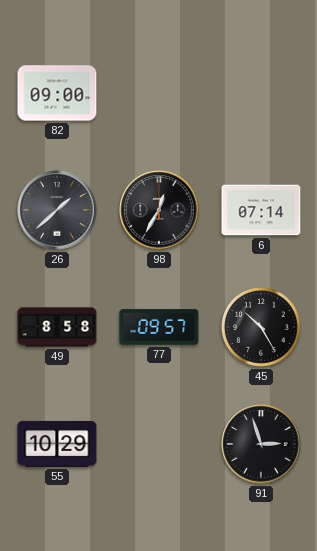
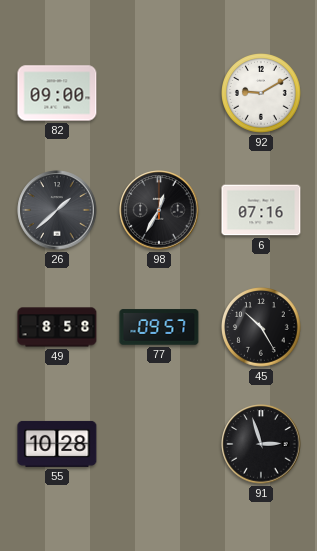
92: none -> 9:10
6: 07:14 -> 07:16
55: 10:29 -> 10:28
